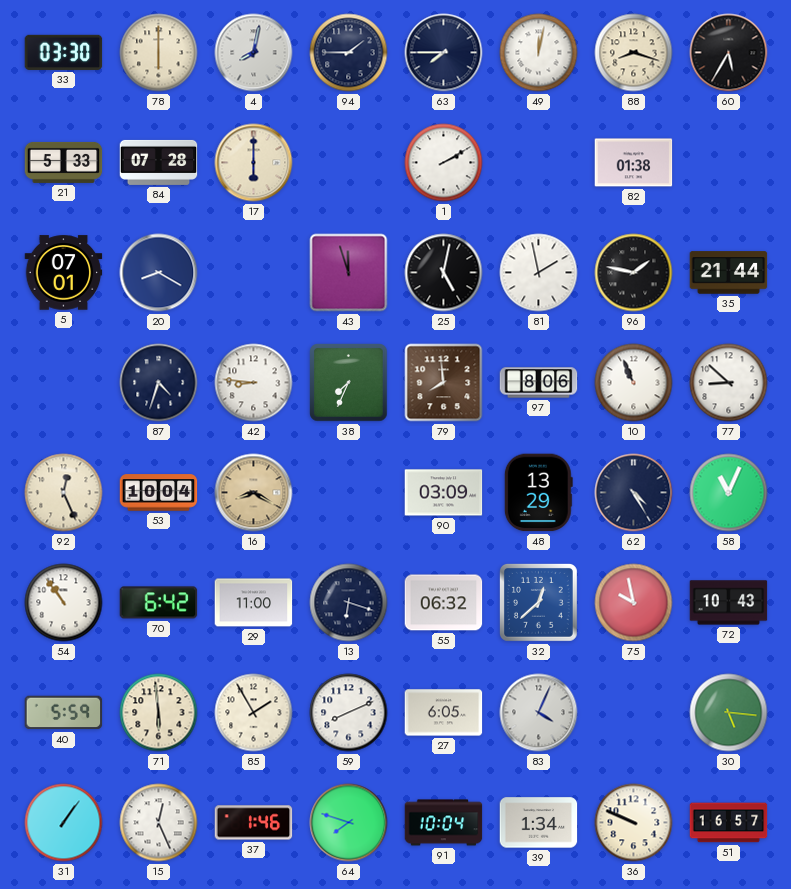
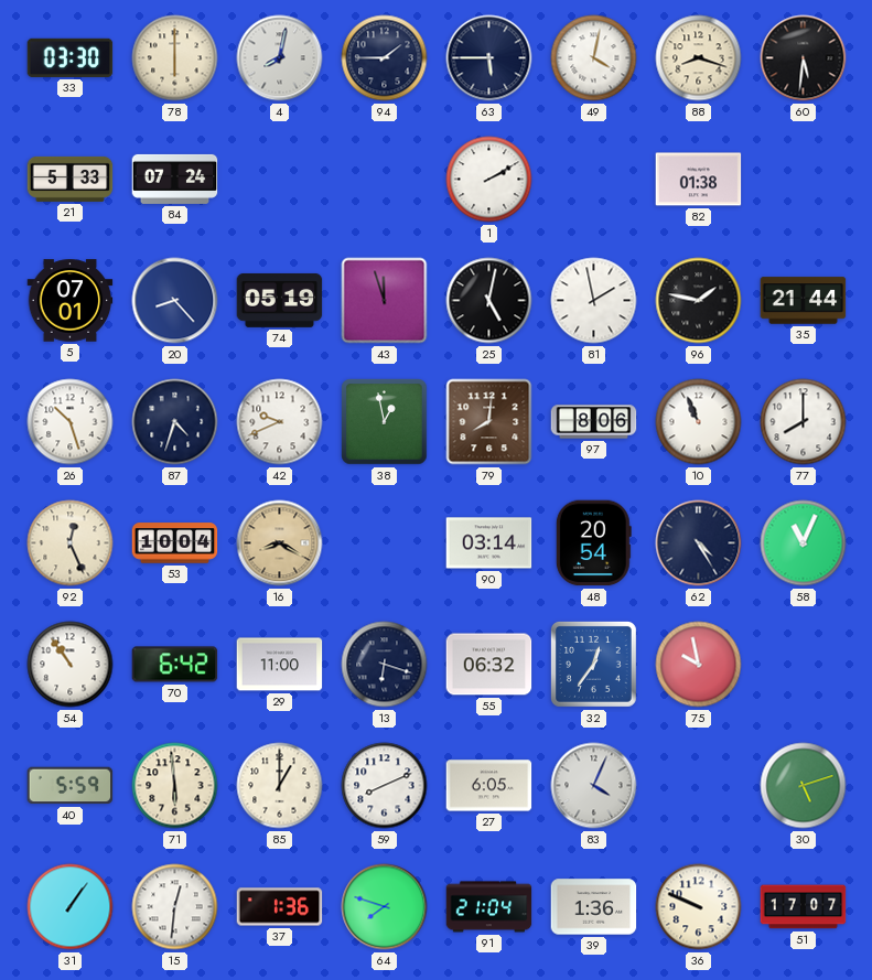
63: 7:45 -> 5:45
49: 12:02 -> 4:02
60: 5:35 -> 5:31
84: 07:28 -> 07:24
17: 6:00 -> none
20: 8:20 -> 8:23
74: none -> 05:19
26: none -> 10:27
42: 8:46 -> 9:41
38: 7:34 -> 12:58
79: 7:59 -> 8:01
77: 8:52 -> 8:00
90: 03:09 -> 03:14
48: 13:29 -> 20:54
32: 12:38 -> 12:36
72: 10:43 -> none
85: 1:55 -> 1:00
30: 5:16 -> 5:12
15: 12:26 -> 12:31
37: 1:46 -> 1:36
91: 10:04 -> 21:04
39: 1:34 -> 1:36
51: 16:57 -> 17:07
